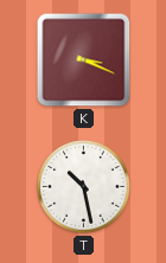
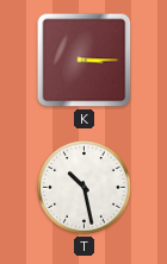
K: 3:19 -> 3:15
